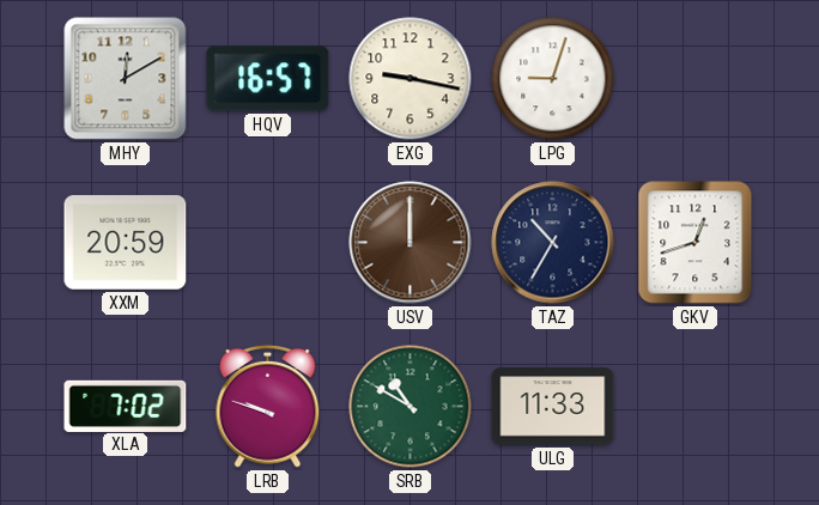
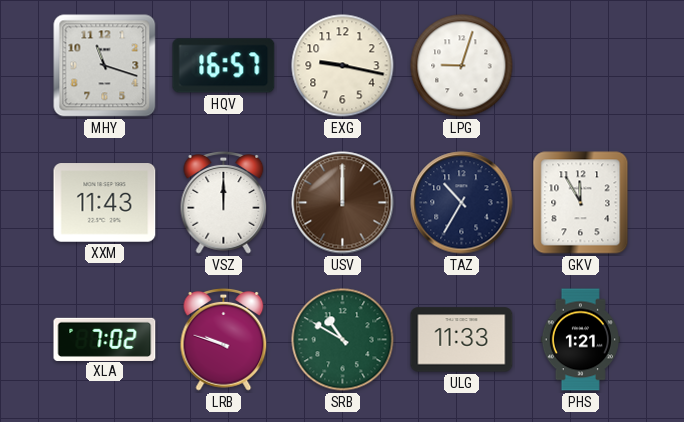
MHY: 12:10 -> 11:18
XXM: 20:59 -> 11:43
VSZ: none -> 12:00
GKV: 12:42 -> 11:55
PHS: none -> 1:21
